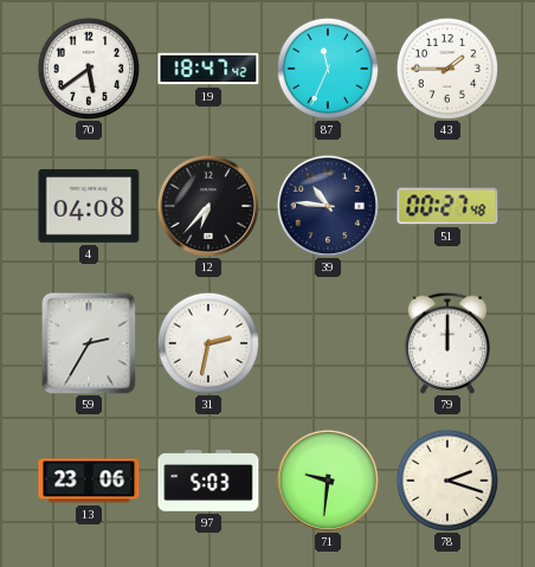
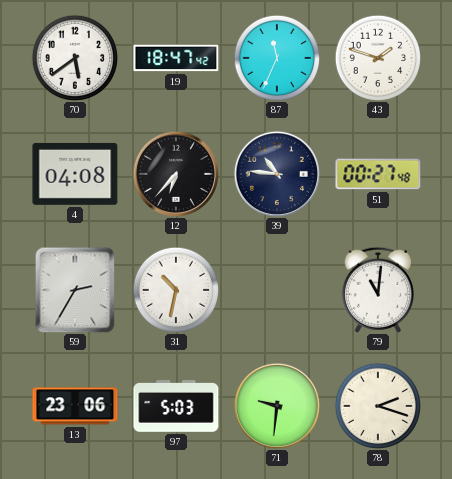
43: 1:45 -> 1:48
31: 2:32 -> 10:32
79: 12:00 -> 11:01
